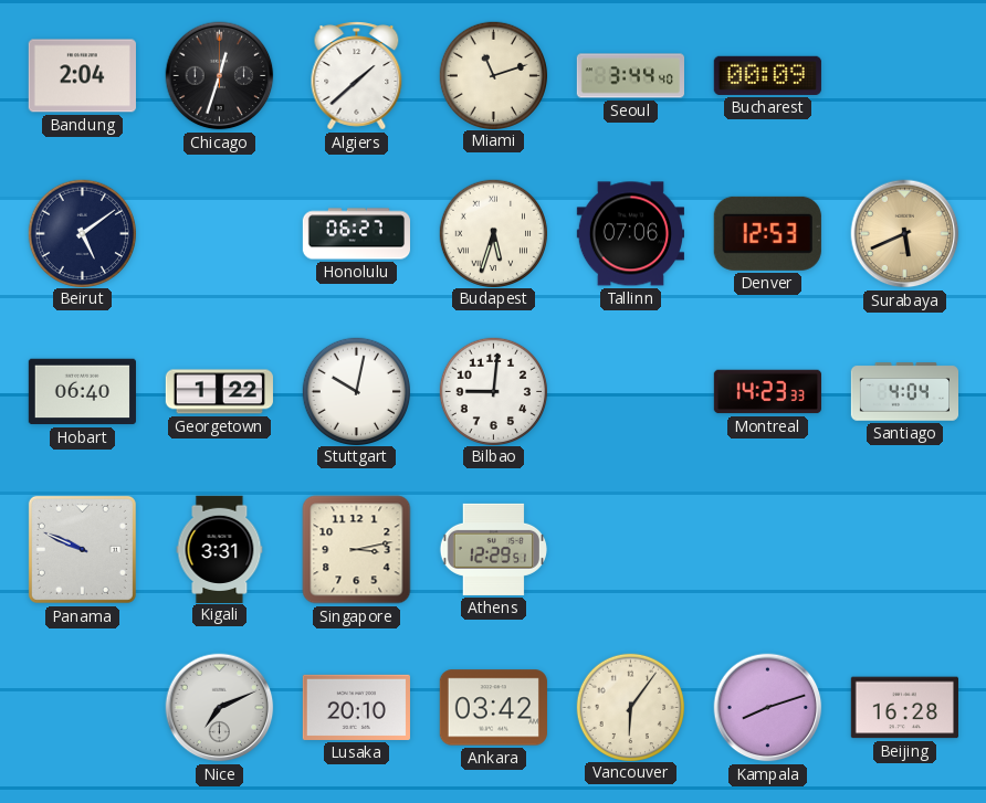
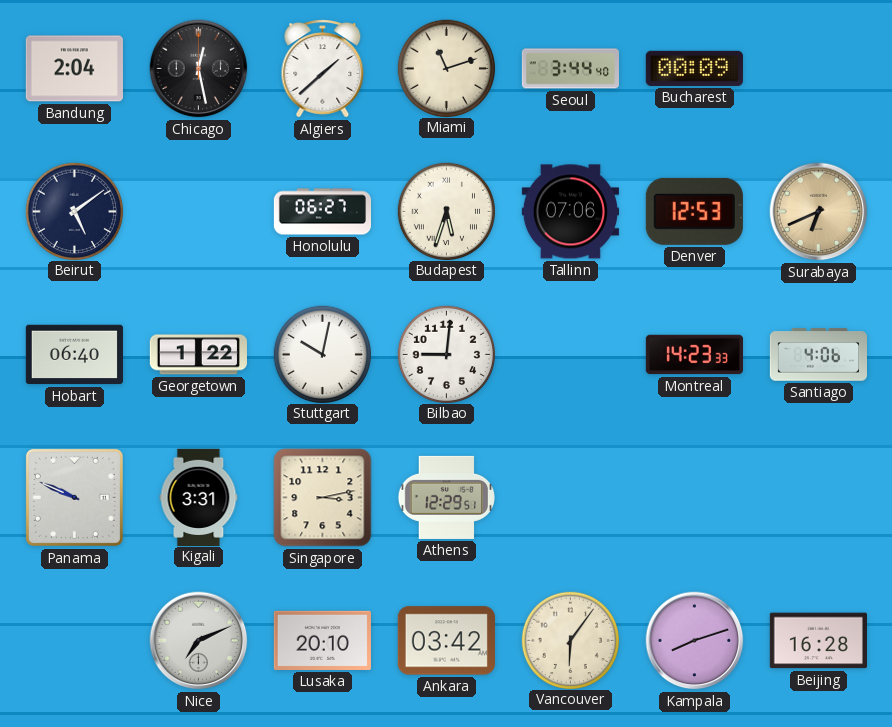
Chicago: 12:33 -> 12:28
Surabaya: 5:41 -> 6:41
Santiago: 4:04 -> 4:06
